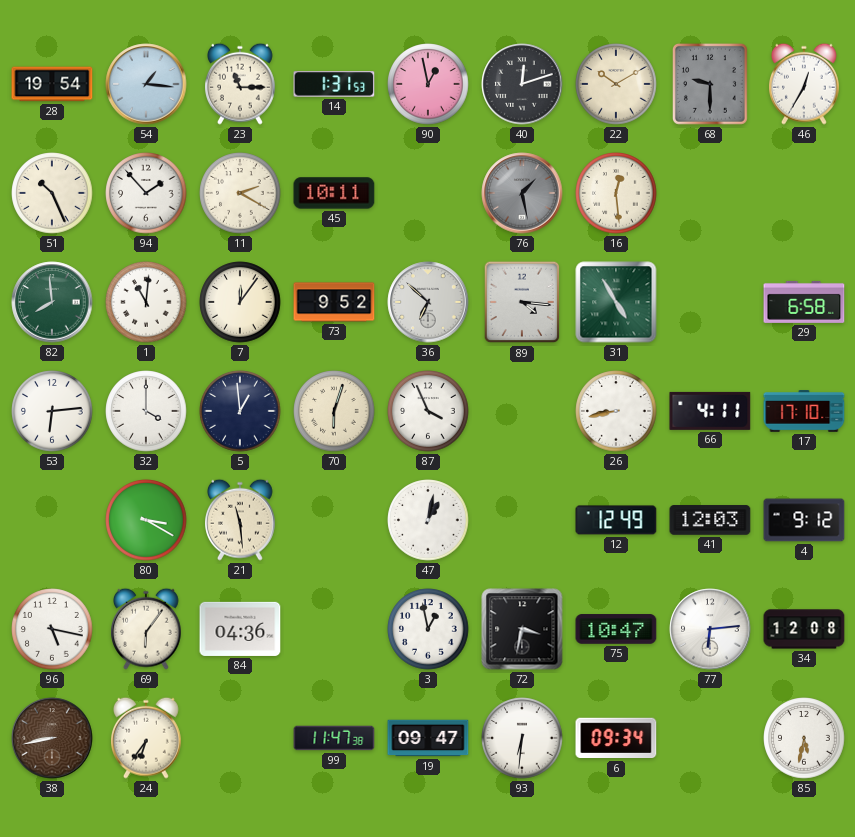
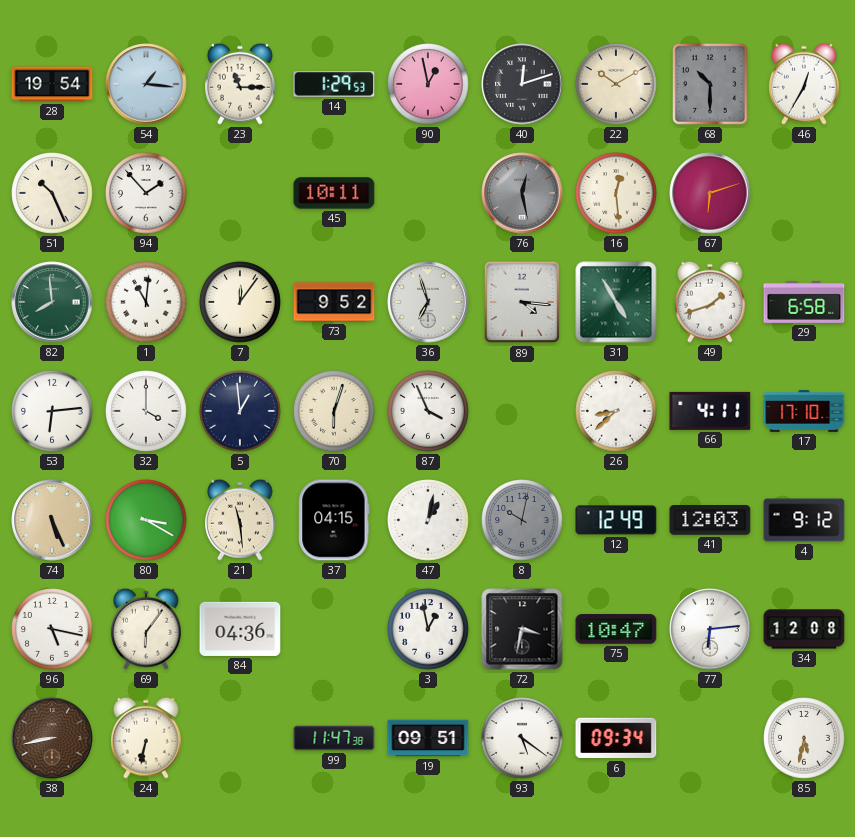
14: 1:31 -> 1:29
68: 9:30 -> 10:30
11: 2:20 -> none
76: 1:28 -> 12:28
67: none -> 6:12
36: 6:52 -> 6:57
49: none -> 1:42
26: 8:43 -> 8:38
74: none -> 5:26
37: none -> 04:15
8: none -> 10:02
24: 6:36 -> 6:32
19: 09:47 -> 09:51
93: 6:31 -> 5:21
